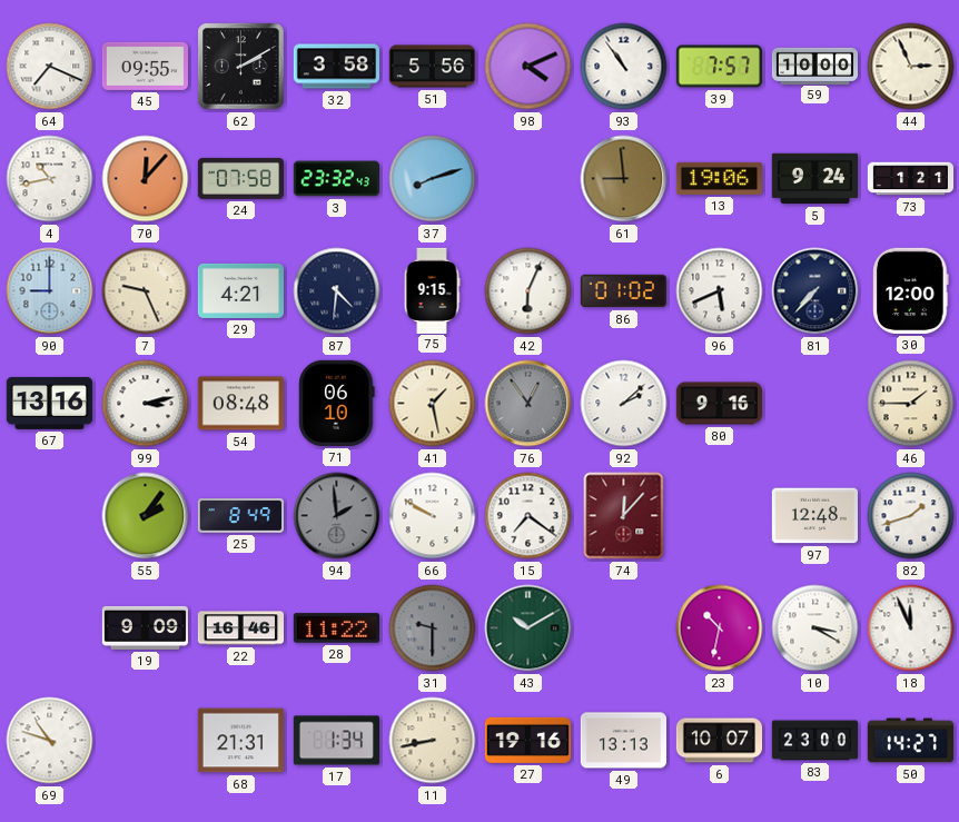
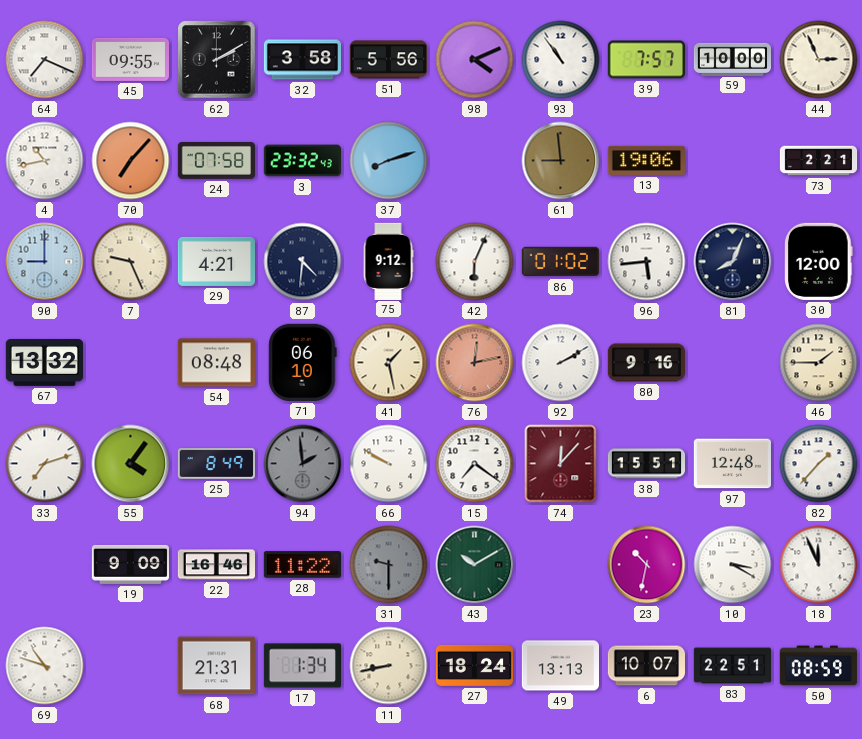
70: 12:07 -> 7:07
5: 9:24 -> none
73: 1:21 -> 2:21
75: 9:15 -> 9:12
96: 5:41 -> 5:44
81: 7:37 -> 8:04
67: 13:16 -> 13:32
99: 3:13 -> none
76: 12:54 -> 12:13
76 dial: grey -> salmon
92: 2:08 -> 2:10
33: none -> 7:12
55: 2:06 -> 4:06
38: none -> 15:51
82: 1:42 -> 1:37
27: 19:16 -> 18:24
83: 23:00 -> 22:51
50: 14:27 -> 08:59
